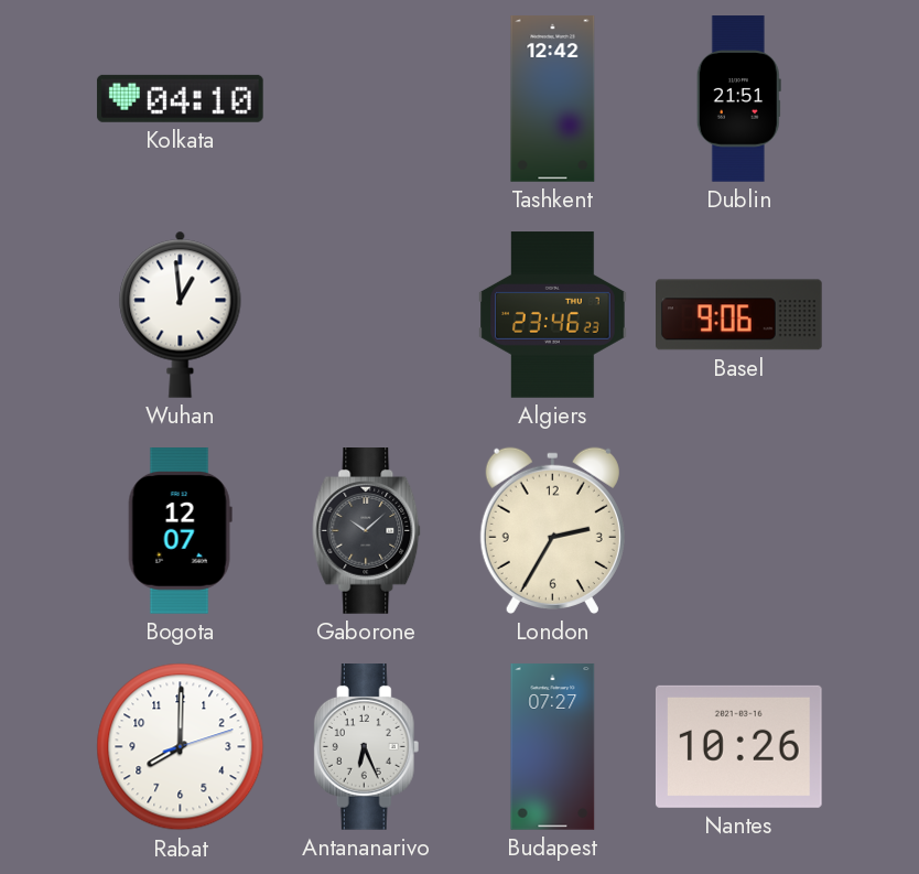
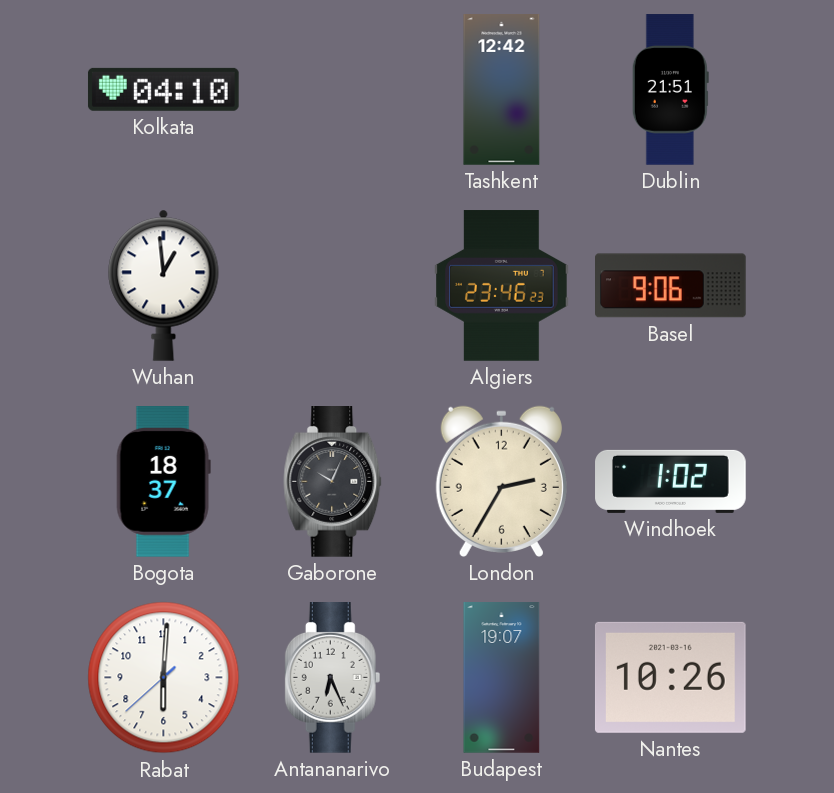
Bogota: 12:07 -> 18:37
Gaborone: 10:08 -> 10:04
Windhoek: none -> 1:02
Rabat: 8:00 -> 6:00
Budapest: 07:27 -> 19:07
